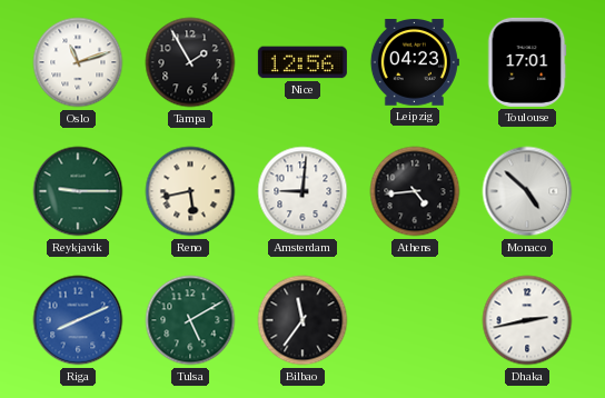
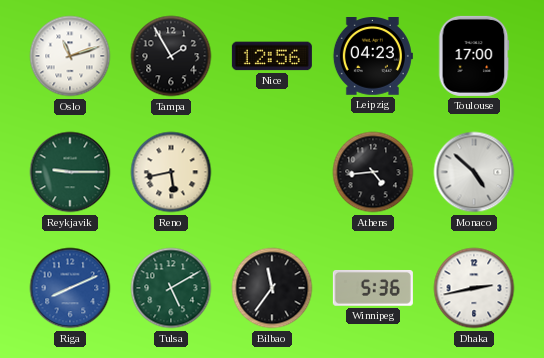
Toulouse: 17:01 -> 17:00
Amsterdam: 9:01 -> none
Winnipeg: none -> 5:36
